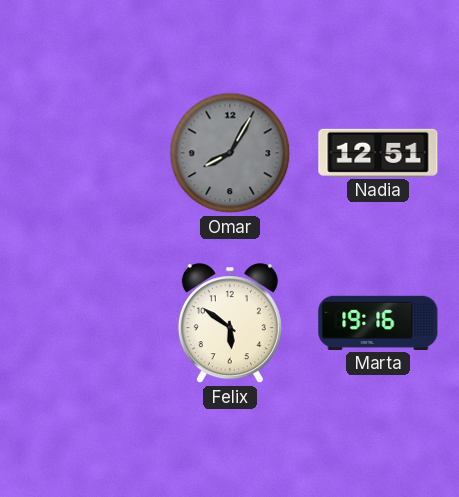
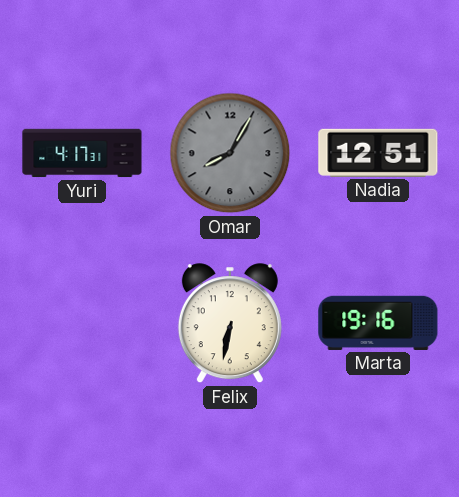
Yuri: none -> 4:17
Felix: 5:51 -> 6:32
